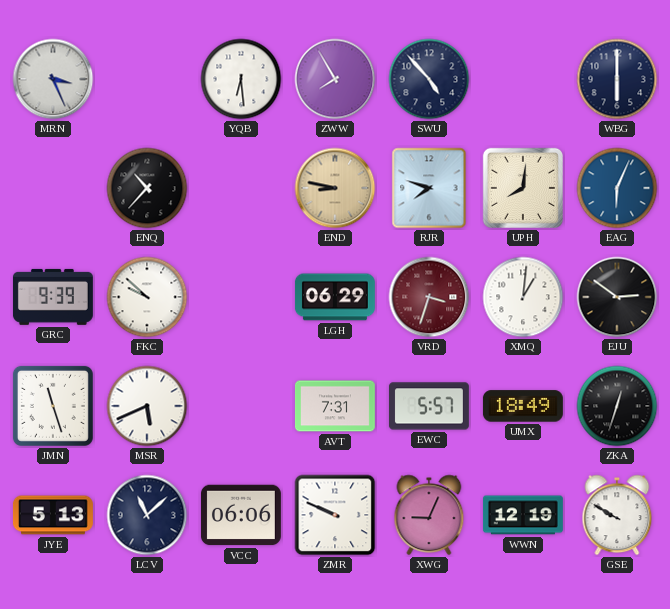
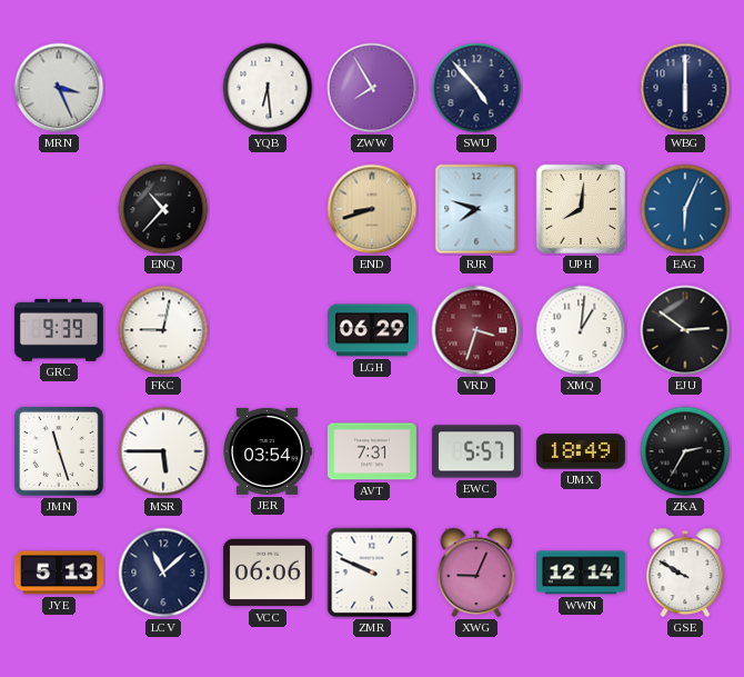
END: 8:47 -> 8:42
FKC: 9:52 -> 9:02
MSR: 5:41 -> 5:45
JER: none -> 03:54
ZKA: 12:33 -> 2:35
WWN: 12:19 -> 12:14
